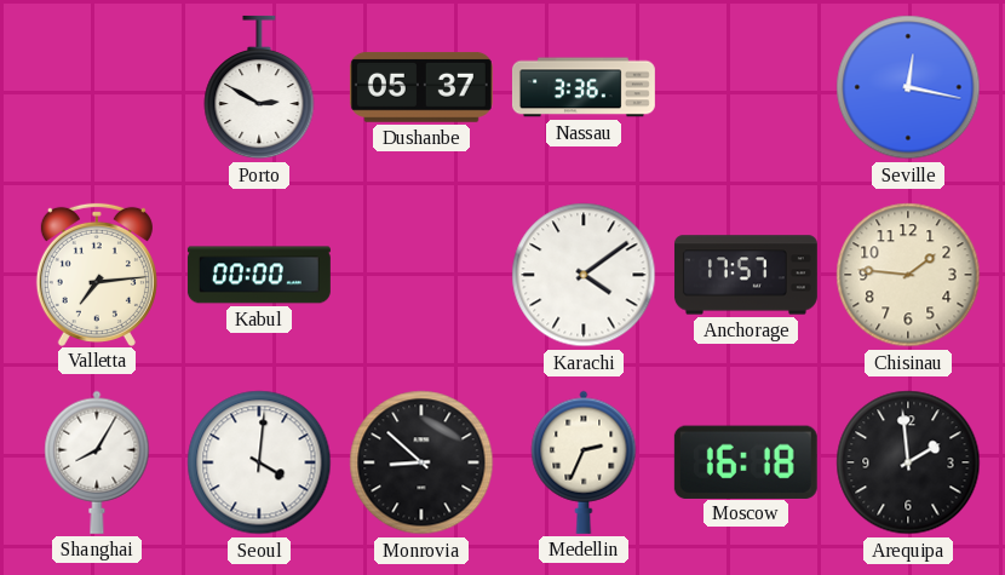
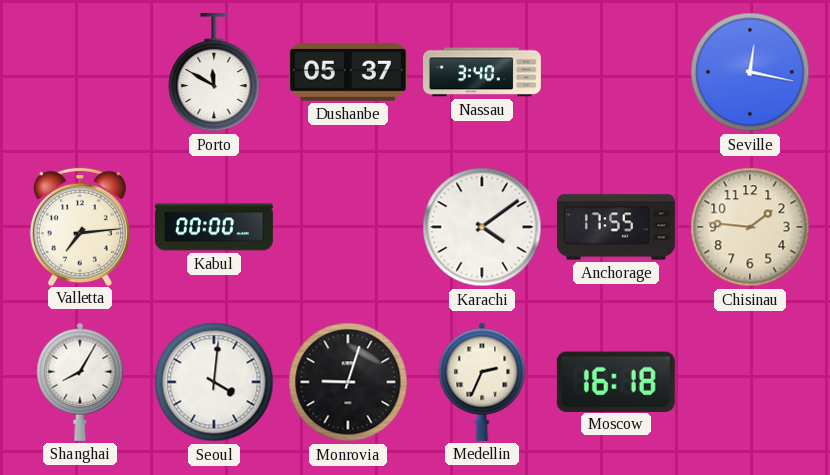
Porto: 2:50 -> 11:50
Nassau: 3:36 -> 3:40
Anchorage: 17:57 -> 17:55
Monrovia: 8:52 -> 9:03
Arequipa: 1:59 -> none
